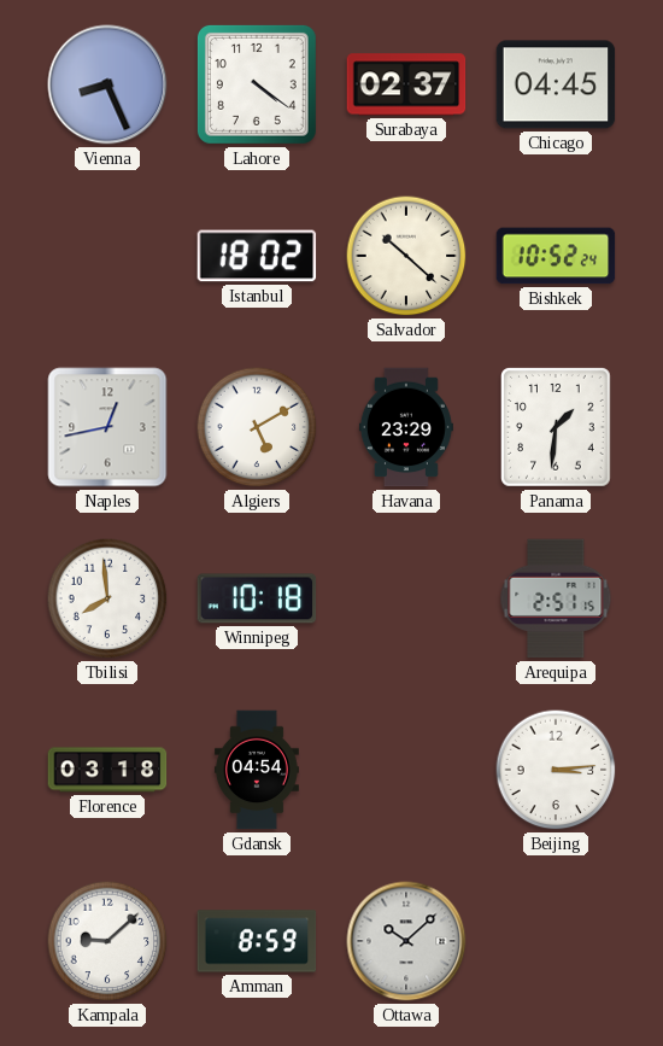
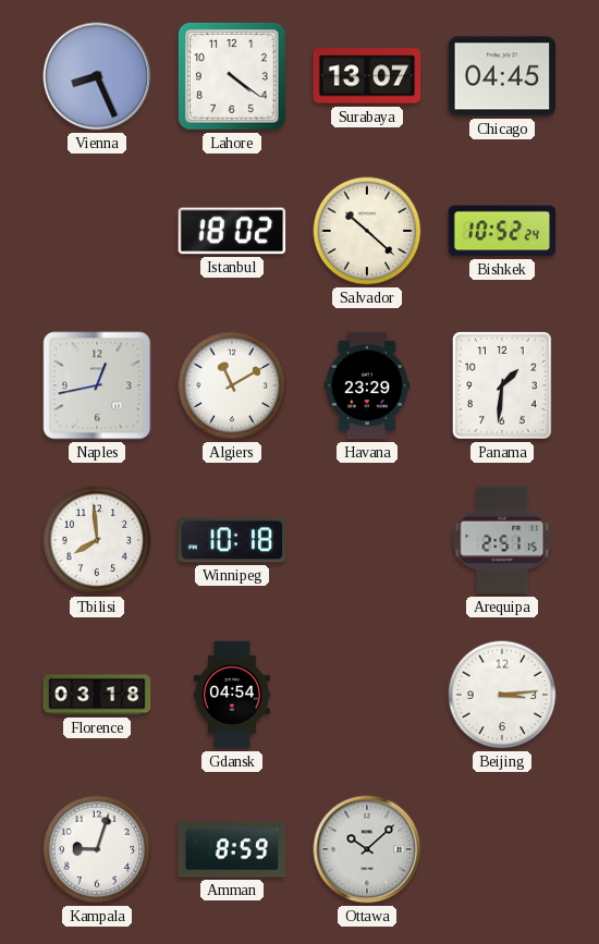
Surabaya: 02:37 -> 13:07
Algiers: 5:10 -> 11:10
Kampala: 9:08 -> 9:03
